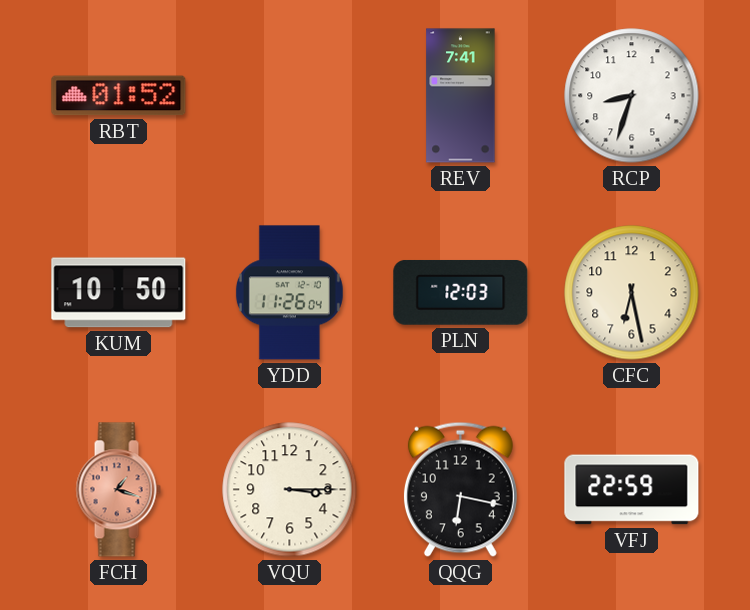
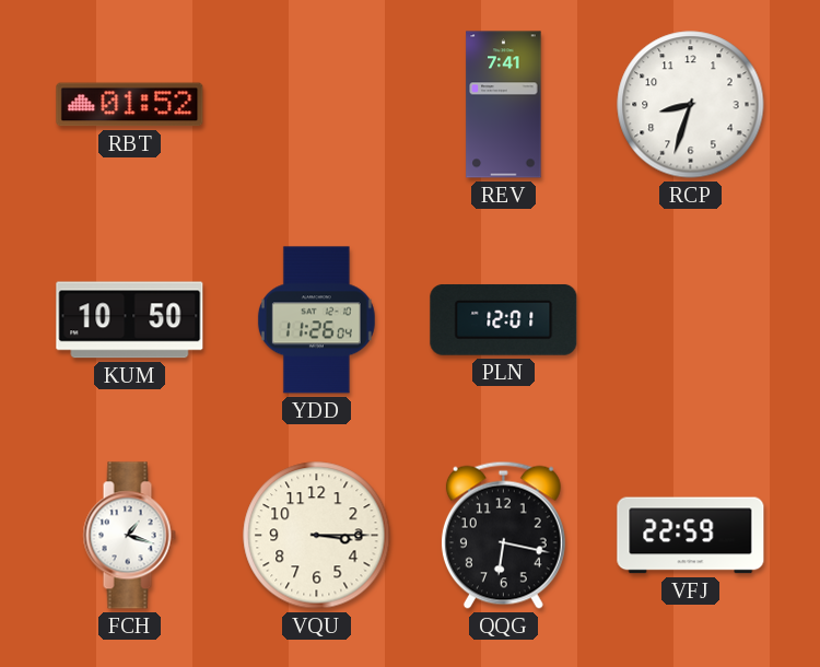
PLN: 12:03 -> 12:01
CFC: 6:28 -> none
FCH dial: salmon -> white
